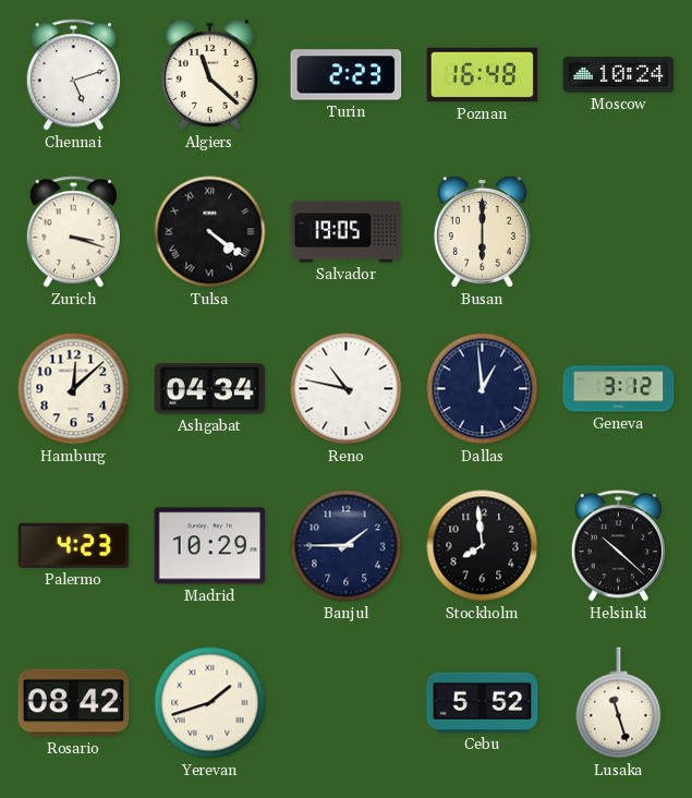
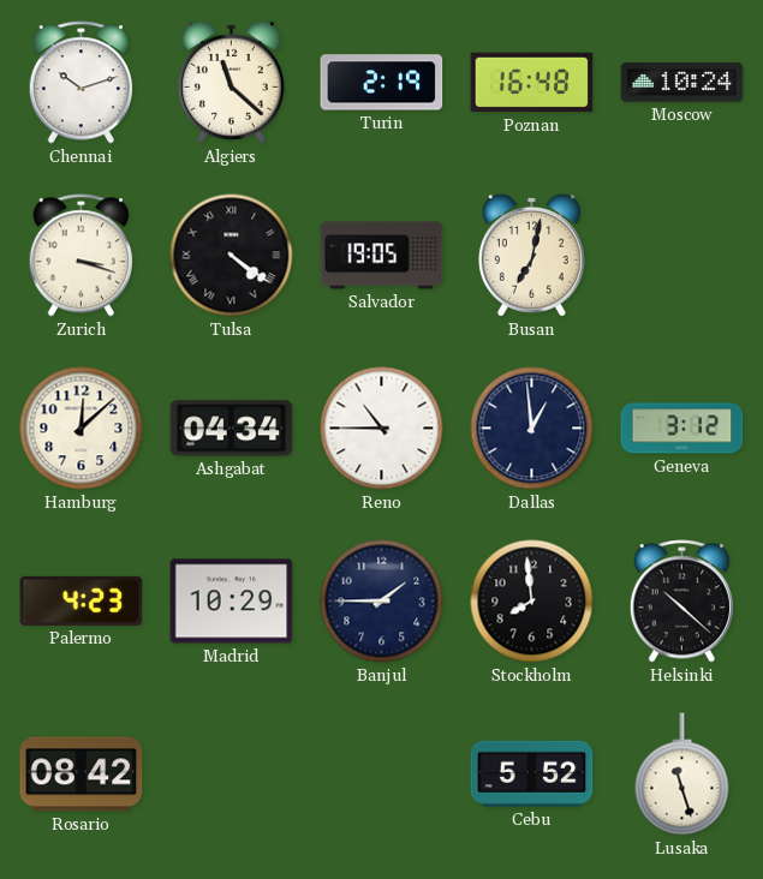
Chennai: 5:12 -> 10:12
Turin: 2:23 -> 2:19
Busan: 6:00 -> 7:02
Reno: 10:47 -> 10:45
Yerevan: 1:42 -> none
